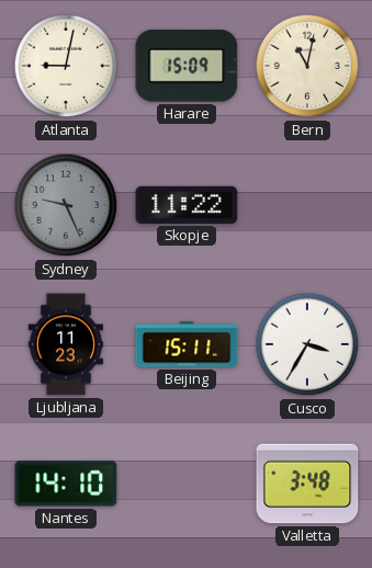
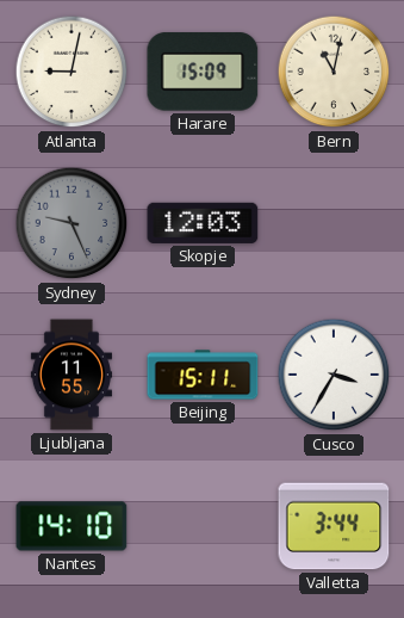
Skopje: 11:22 -> 12:03
Ljubljana: 11:23 -> 11:55
Valletta: 3:48 -> 3:44
